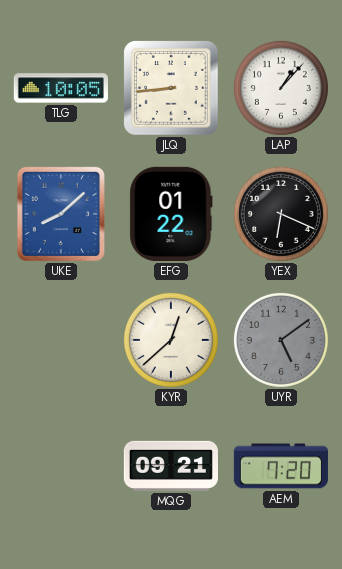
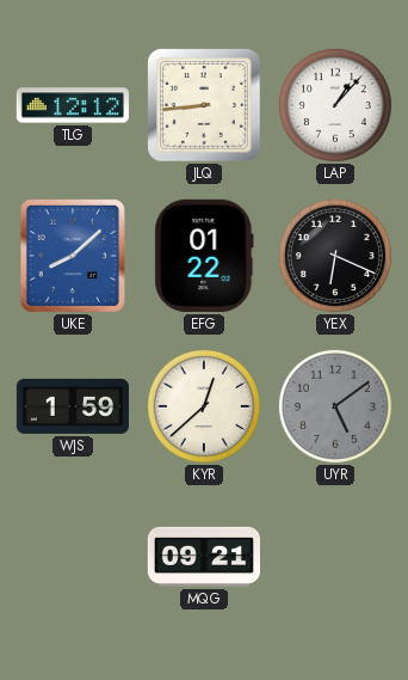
TLG: 10:05 -> 12:12
WJS: none -> 1:59
AEM: 7:20 -> none
